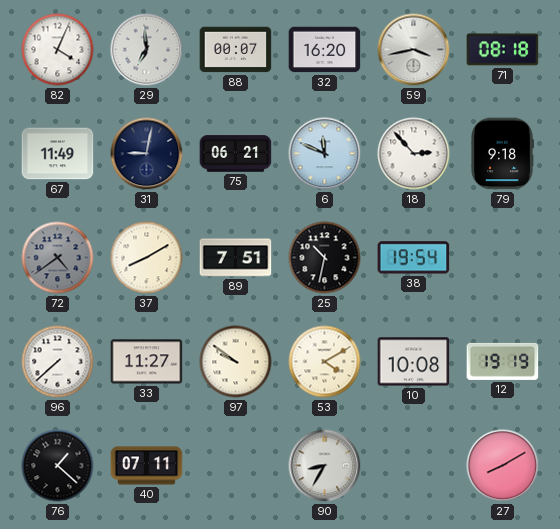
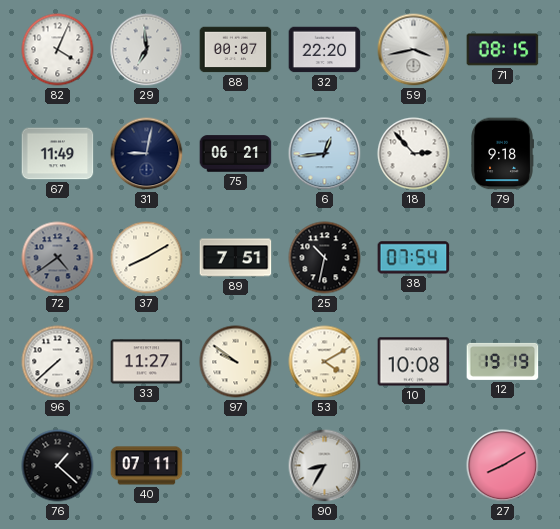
32: 16:20 -> 22:20
71: 08:18 -> 08:15
6: 11:49 -> 12:44
38: 19:54 -> 07:54
